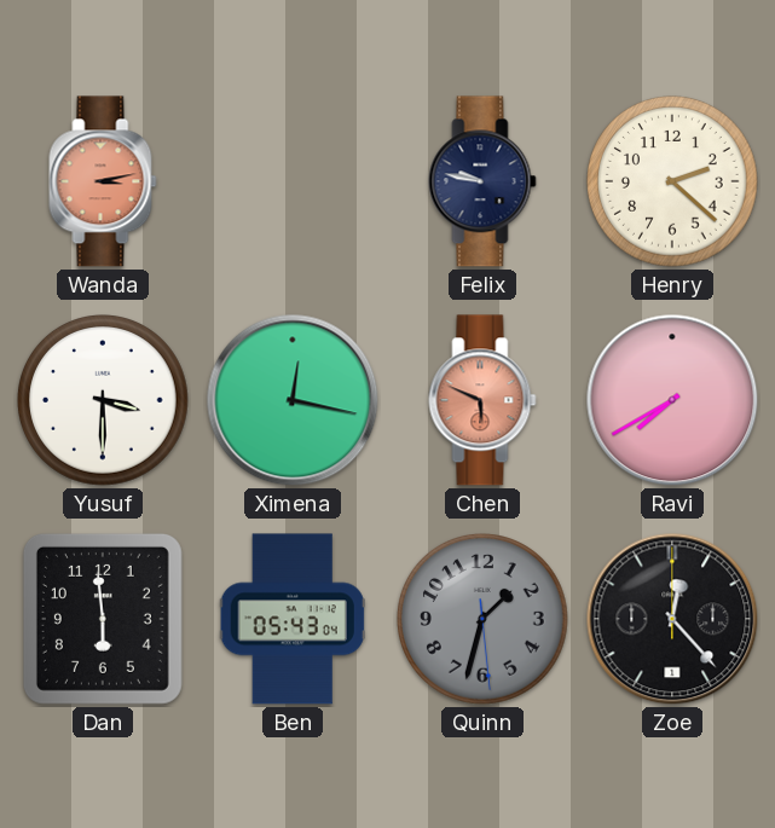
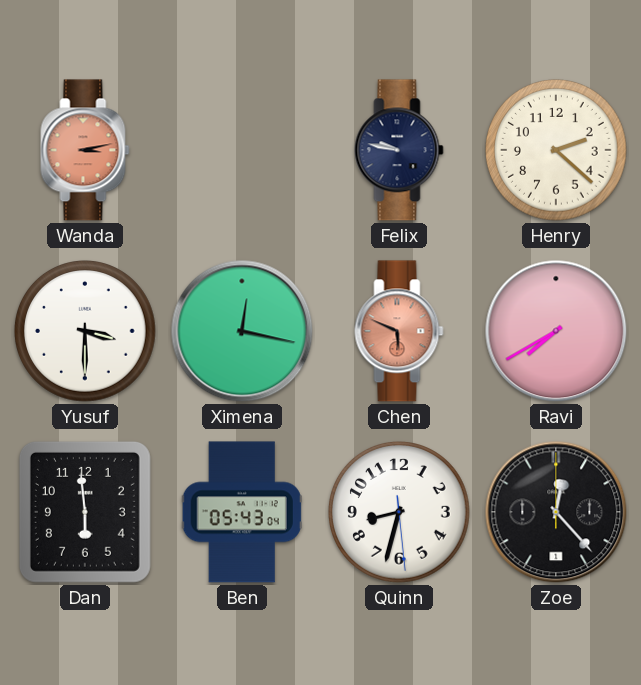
Quinn: 1:32 -> 8:32
Quinn dial: grey -> white
